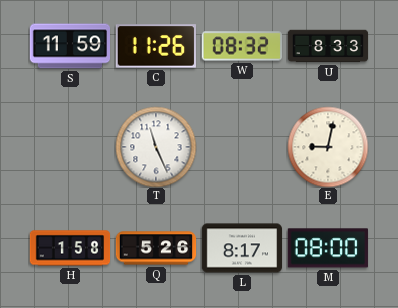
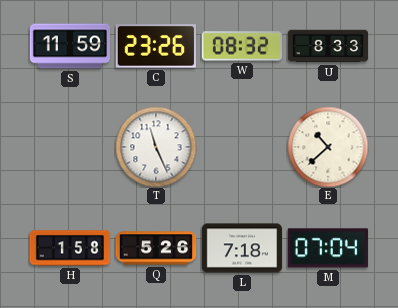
C: 11:26 -> 23:26
E: 9:02 -> 10:38
L: 8:17 -> 7:18
M: 08:00 -> 07:04
